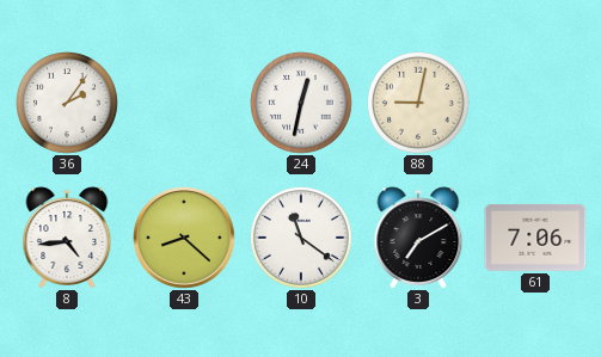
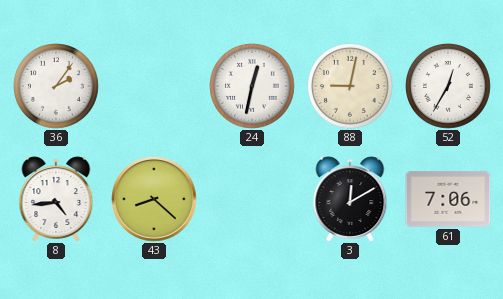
52: none -> 12:35
10: 11:21 -> none
3: 7:10 -> 12:10
